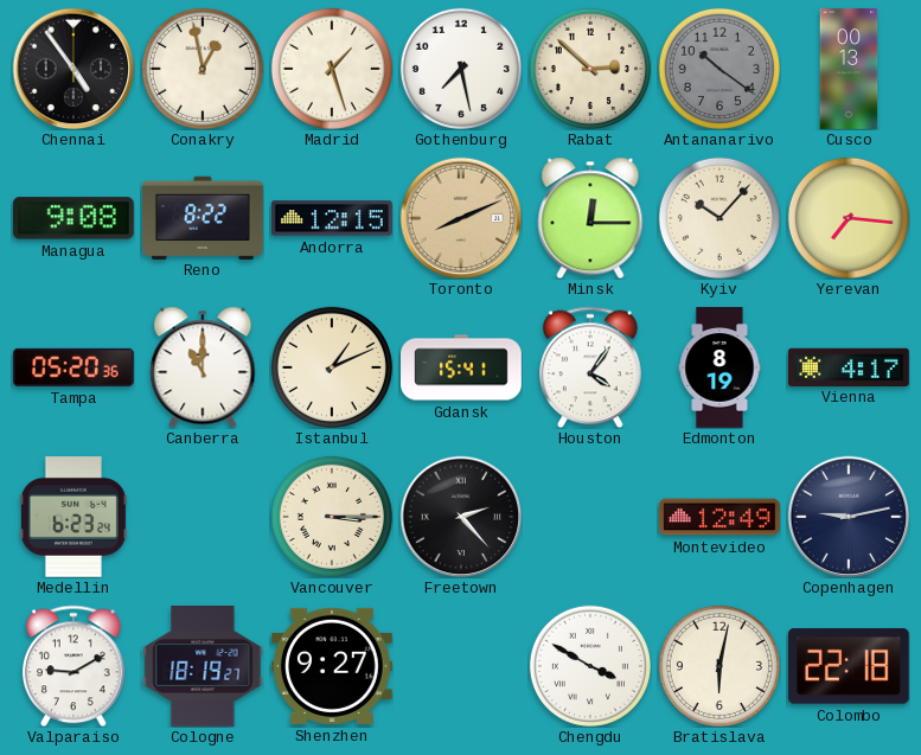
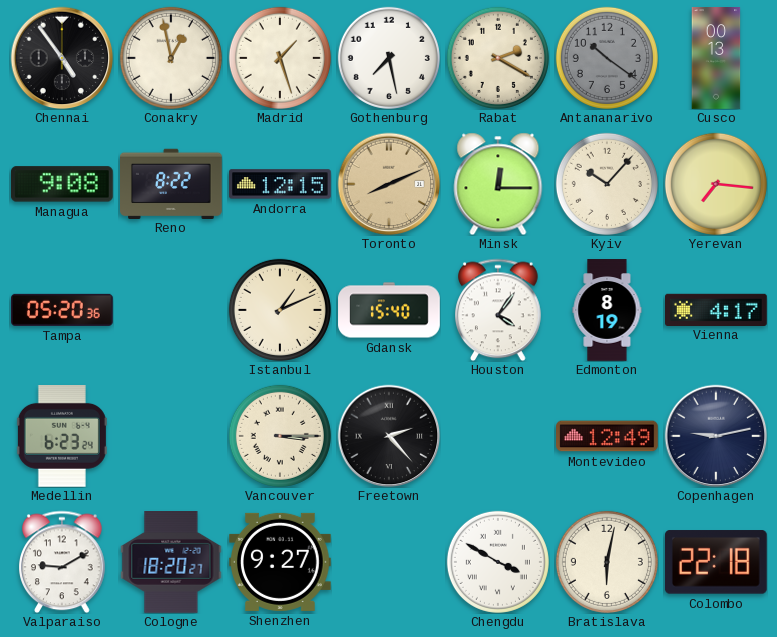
Rabat: 2:52 -> 2:20
Canberra: 11:00 -> none
Gdansk: 15:41 -> 15:40
Cologne: 18:19 -> 18:20
